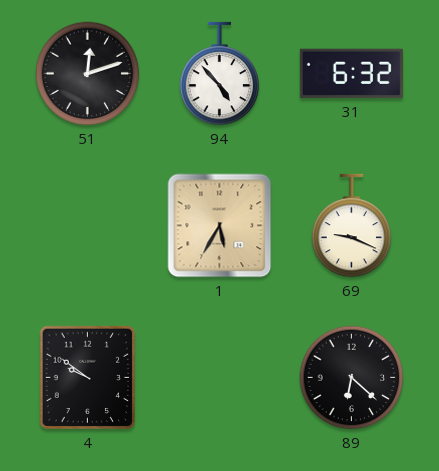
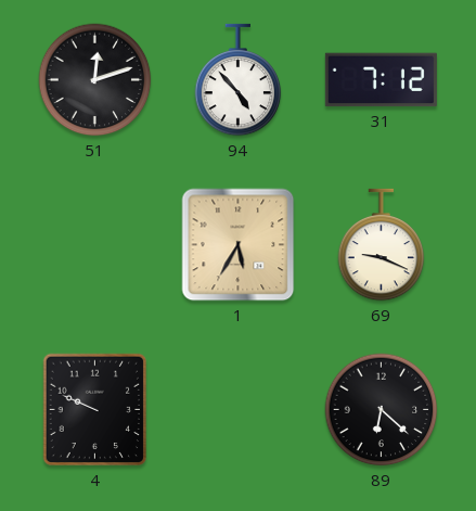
31: 6:32 -> 7:12
4: 9:51 -> 9:49
